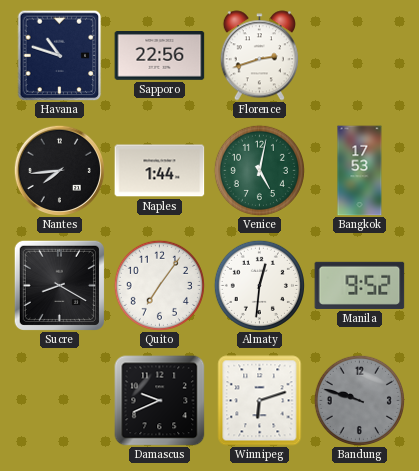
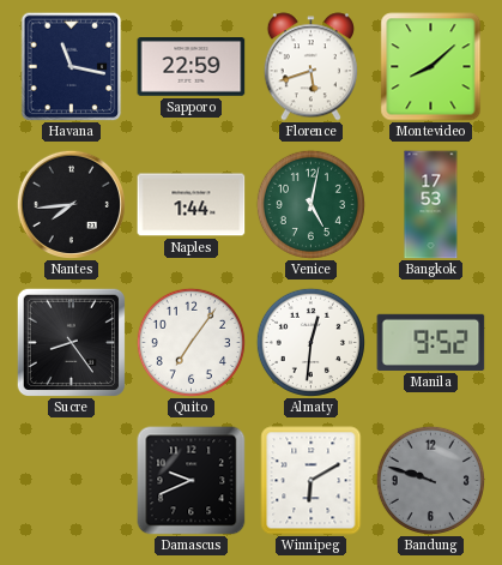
Havana: 10:48 -> 11:17
Sapporo: 22:56 -> 22:59
Florence: 2:42 -> 5:42
Montevideo: none -> 8:08
Sucre: 8:20 -> 8:24
Winnipeg: 6:12 -> 6:10
